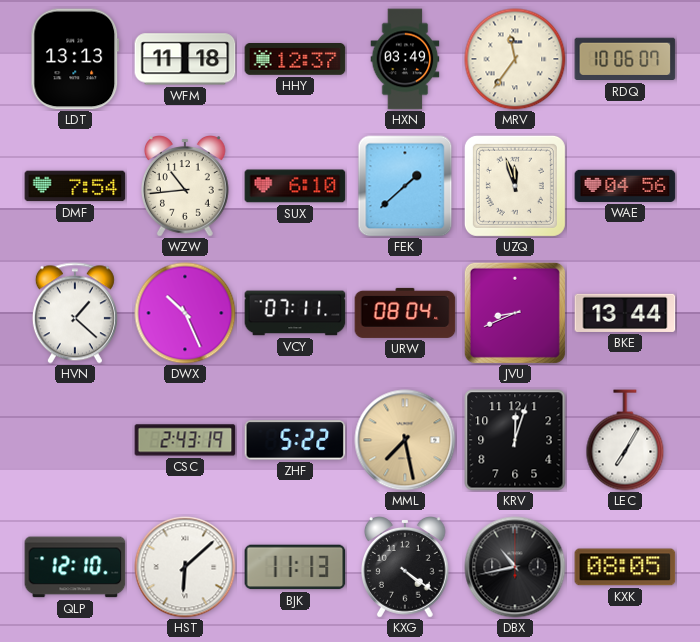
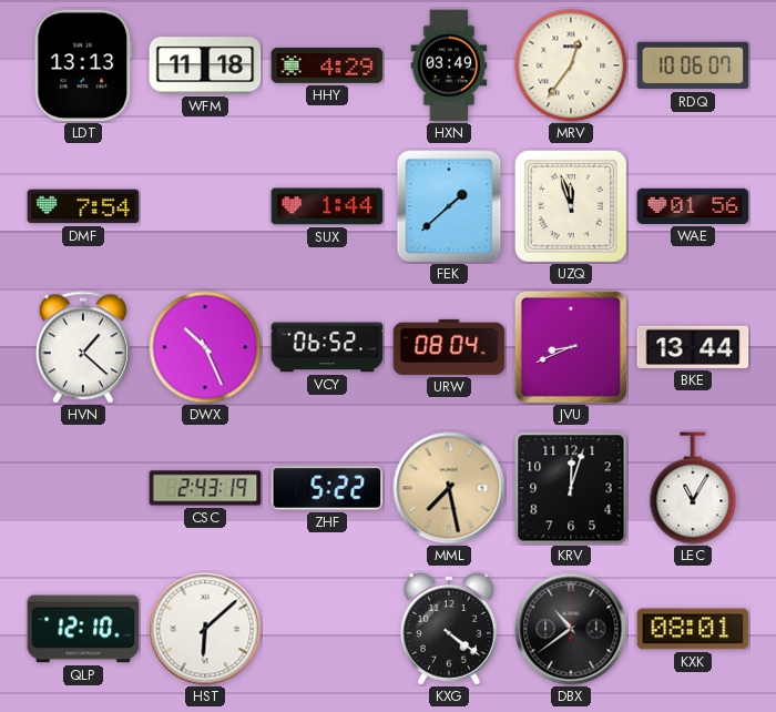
HHY: 12:37 -> 4:29
MRV: 11:36 -> 12:36
WZW: 10:44 -> none
SUX: 6:10 -> 1:44
WAE: 04:56 -> 01:56
VCY: 07:11 -> 06:52
LEC: 7:05 -> 11:05
BJK: 11:13 -> none
DBX: 10:43 -> 10:39
KXK: 08:05 -> 08:01
